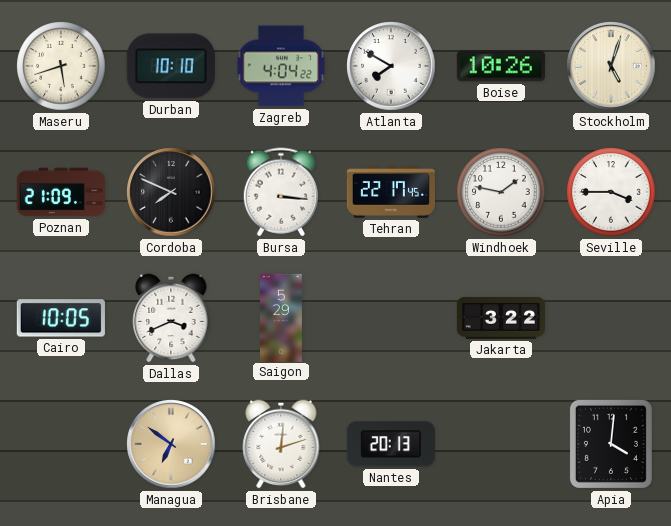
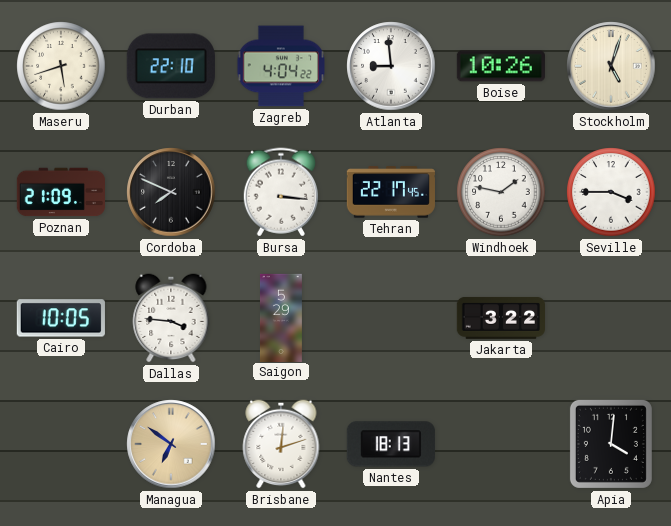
Durban: 10:10 -> 22:10
Atlanta: 7:50 -> 8:59
Dallas: 3:41 -> 3:46
Nantes: 20:13 -> 18:13
